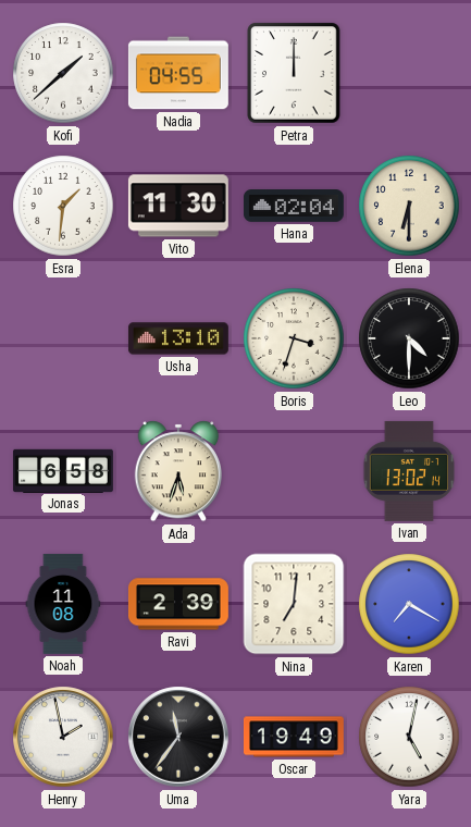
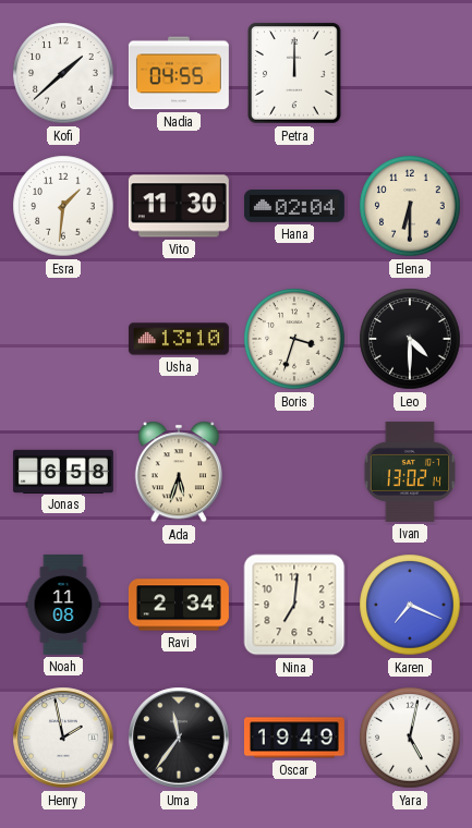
Ravi: 2:39 -> 2:34
Karen: 7:20 -> 7:19
